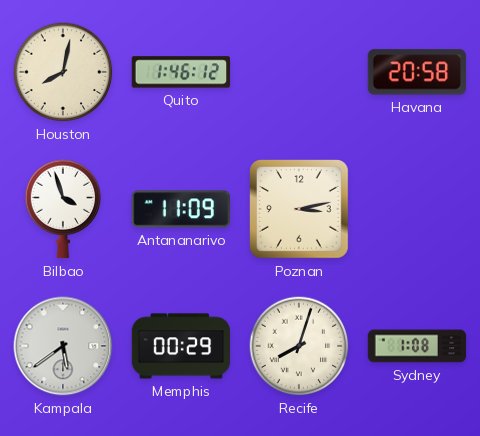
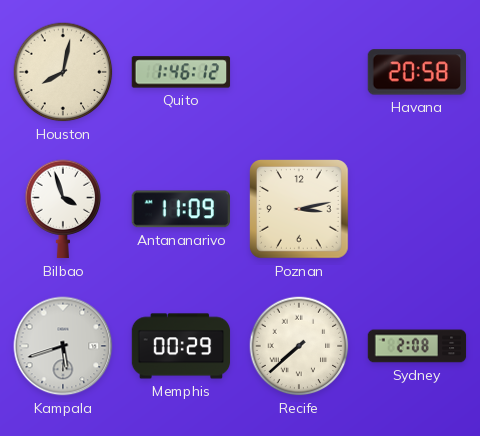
Kampala: 5:39 -> 5:42
Recife: 8:03 -> 7:38
Sydney: 1:08 -> 2:08
